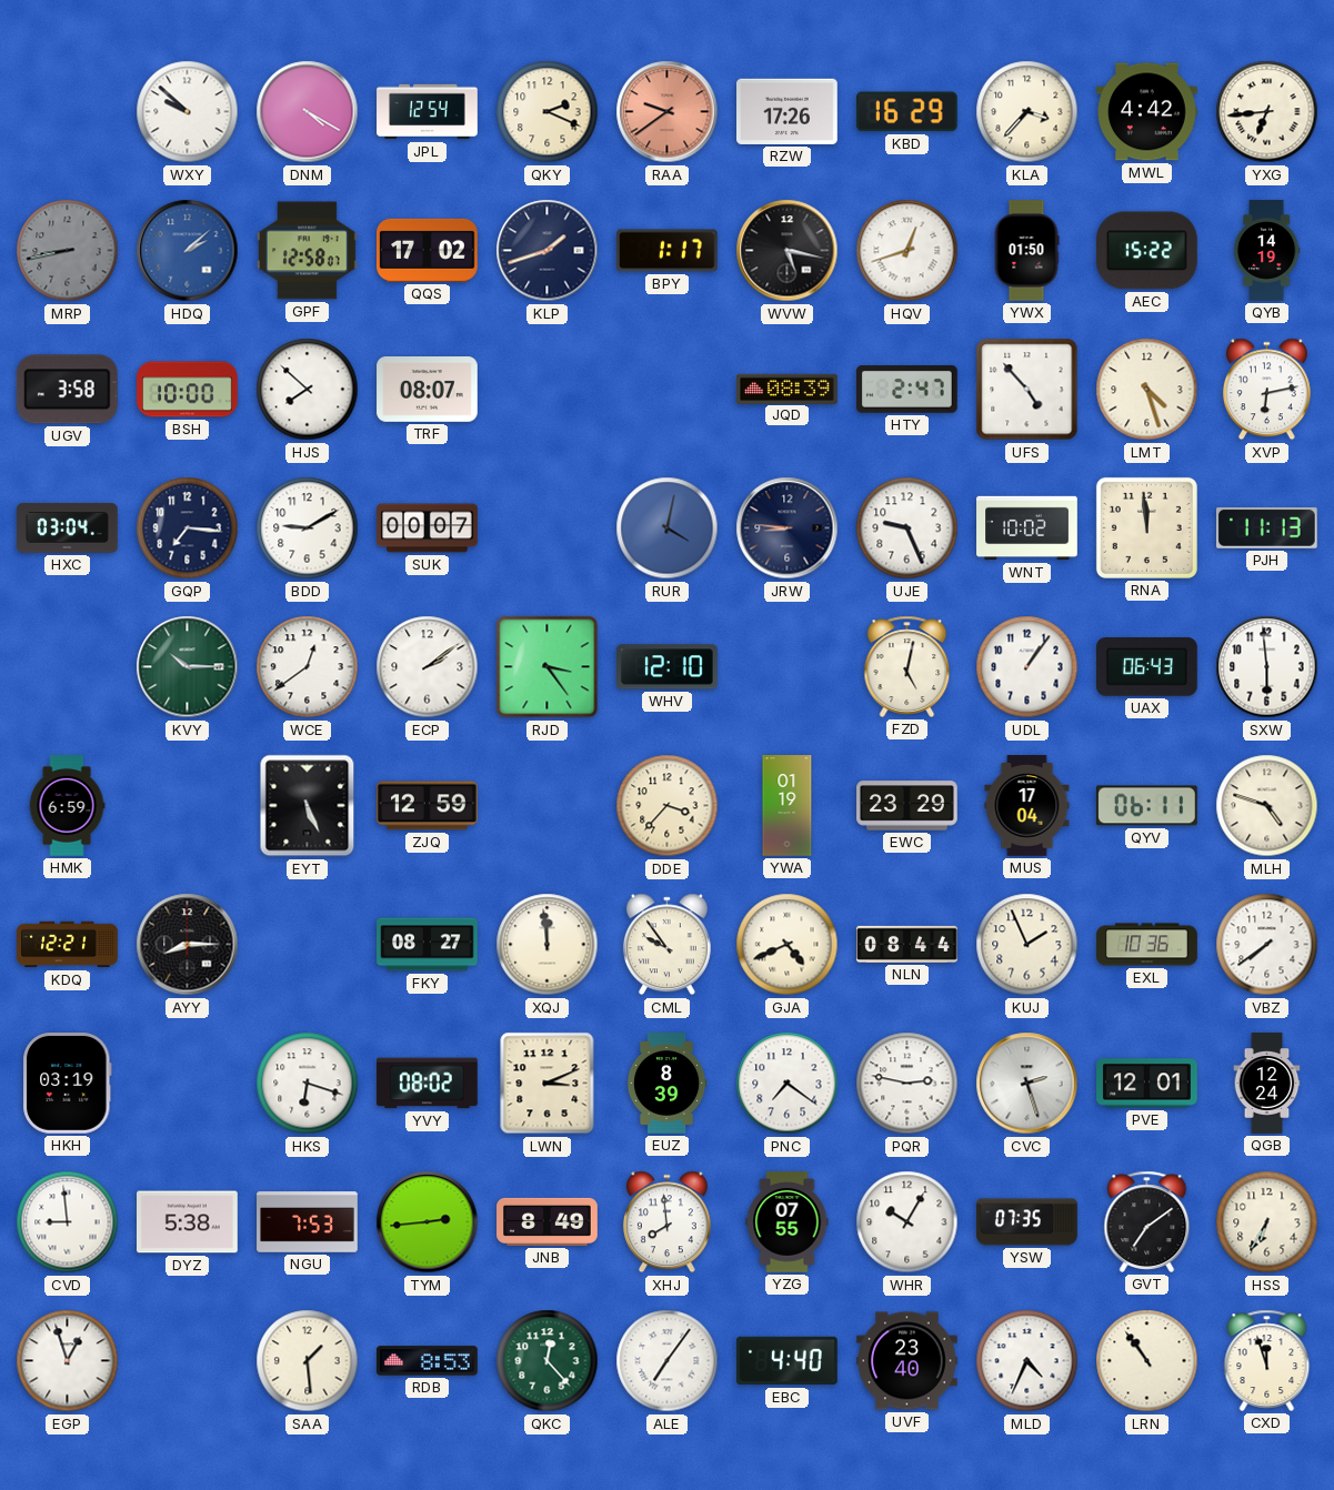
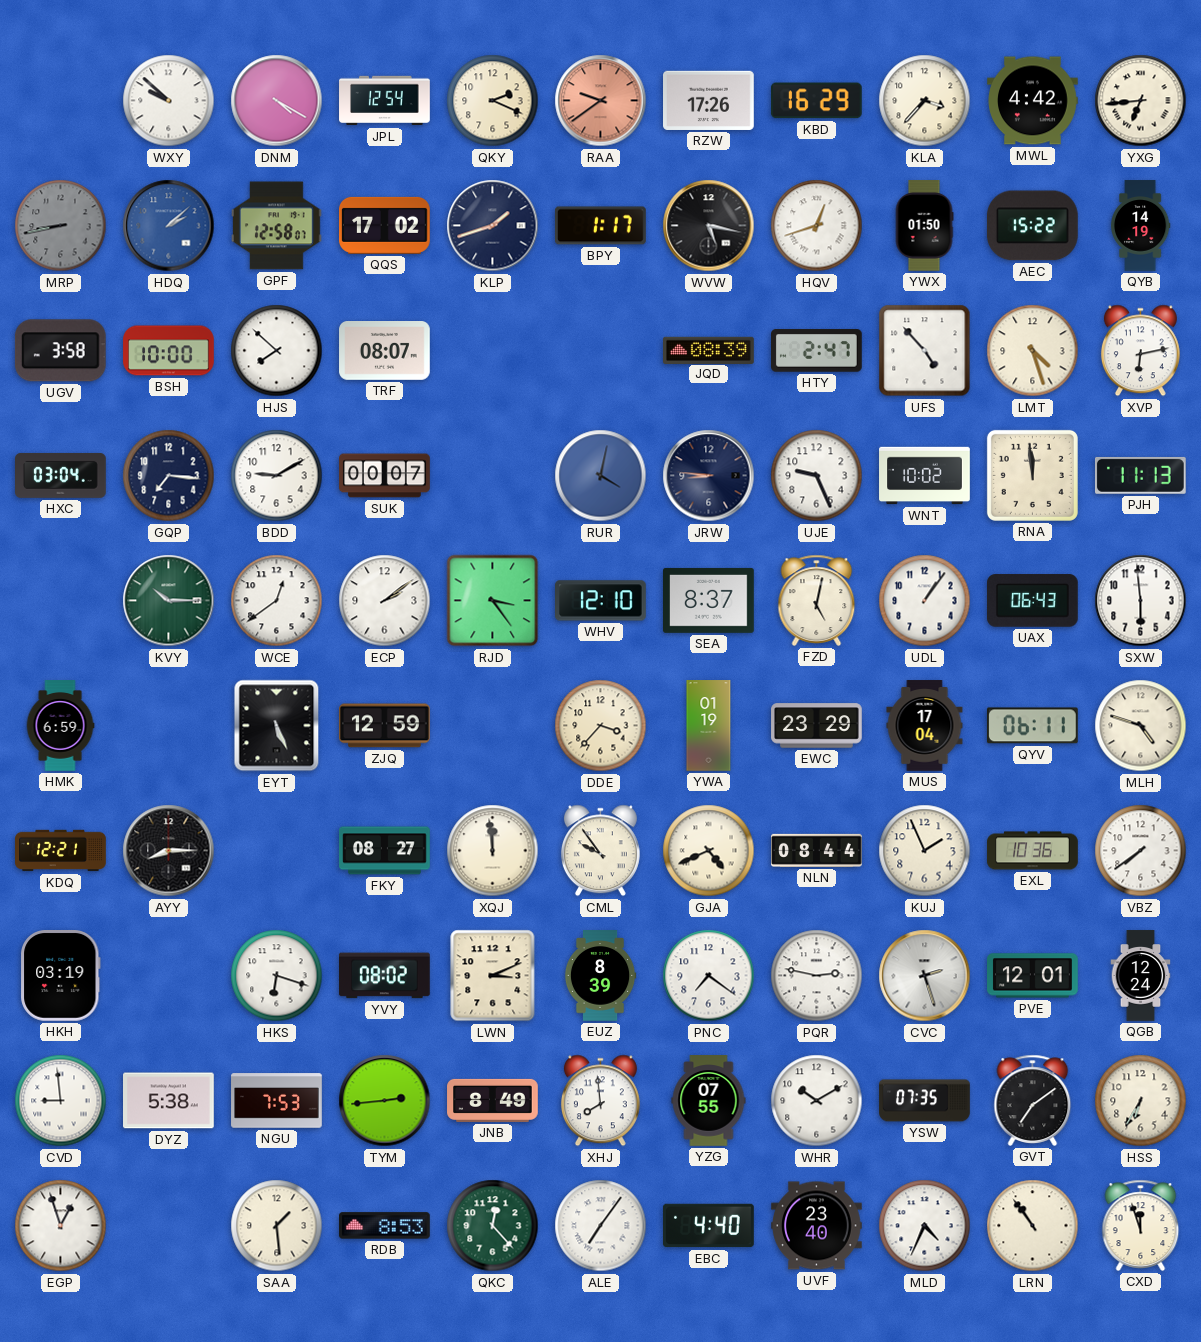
SEA: none -> 8:37
WHR: 10:05 -> 10:10
